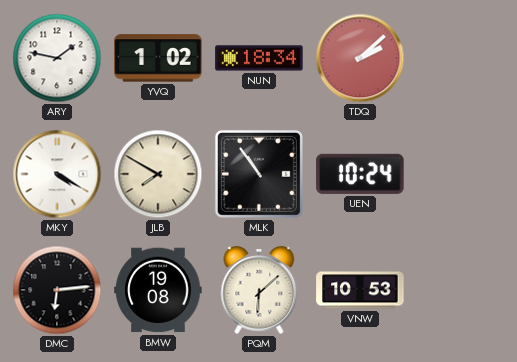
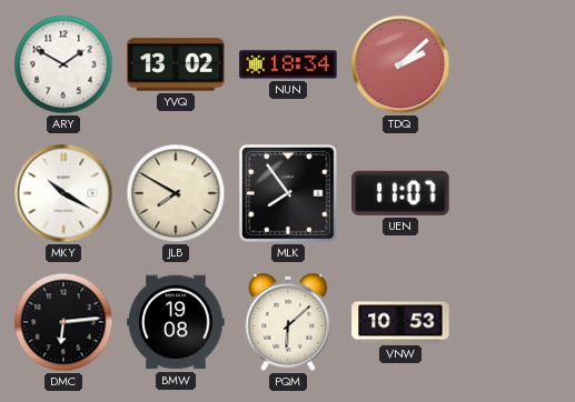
ARY: 1:47 -> 1:50
YVQ: 1:02 -> 13:02
MKY: 4:20 -> 10:20
MLK: 10:54 -> 7:54
UEN: 10:24 -> 11:07
